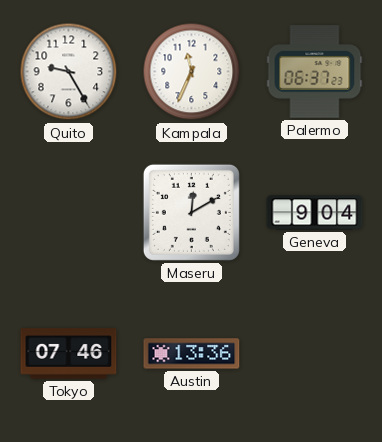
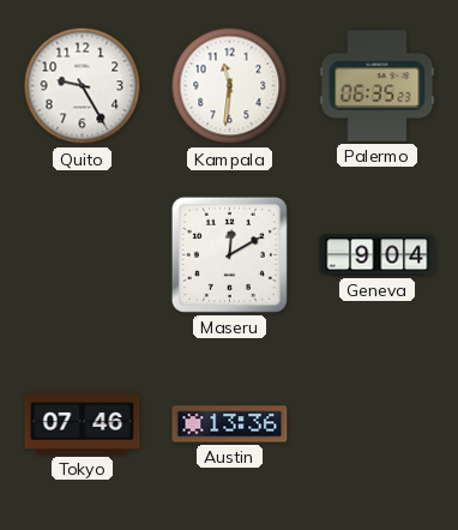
Kampala: 11:34 -> 11:31
Palermo: 06:37 -> 06:35
